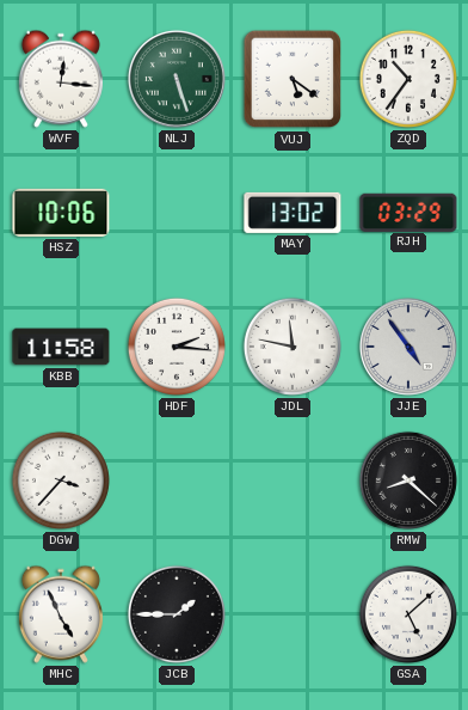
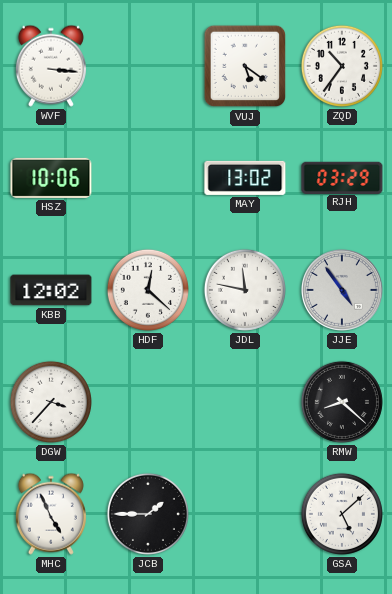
WVF: 12:16 -> 3:16
NLJ: 5:27 -> none
KBB: 11:58 -> 12:02
HDF: 2:16 -> 12:22
